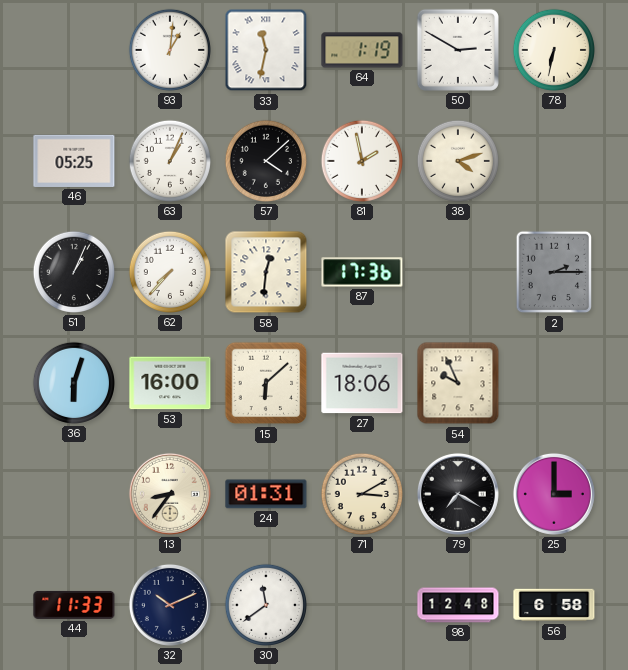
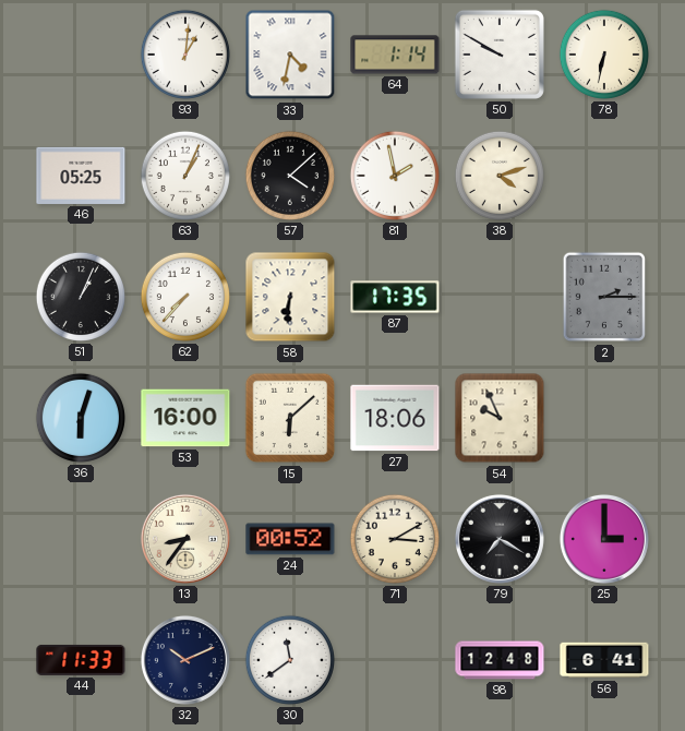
33: 11:32 -> 4:32
64: 1:19 -> 1:14
50: 2:50 -> 9:50
58: 12:31 -> 6:31
87: 17:36 -> 17:35
24: 01:31 -> 00:52
56: 6:58 -> 6:41
